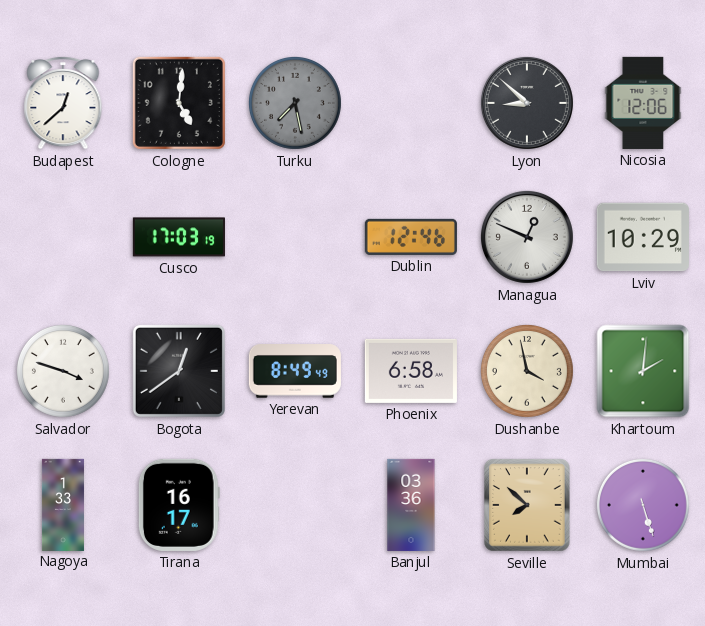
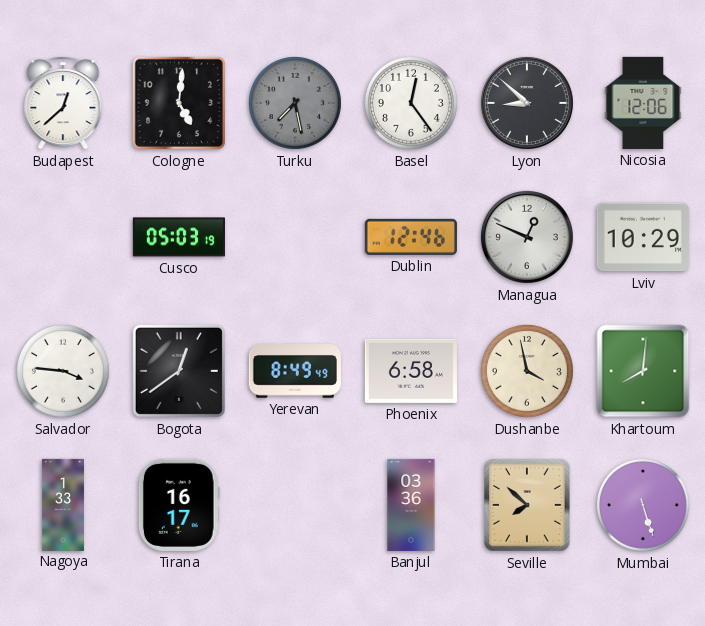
Basel: none -> 12:24
Cusco: 17:03 -> 05:03
Salvador: 3:48 -> 3:46
Khartoum: 2:01 -> 8:01
